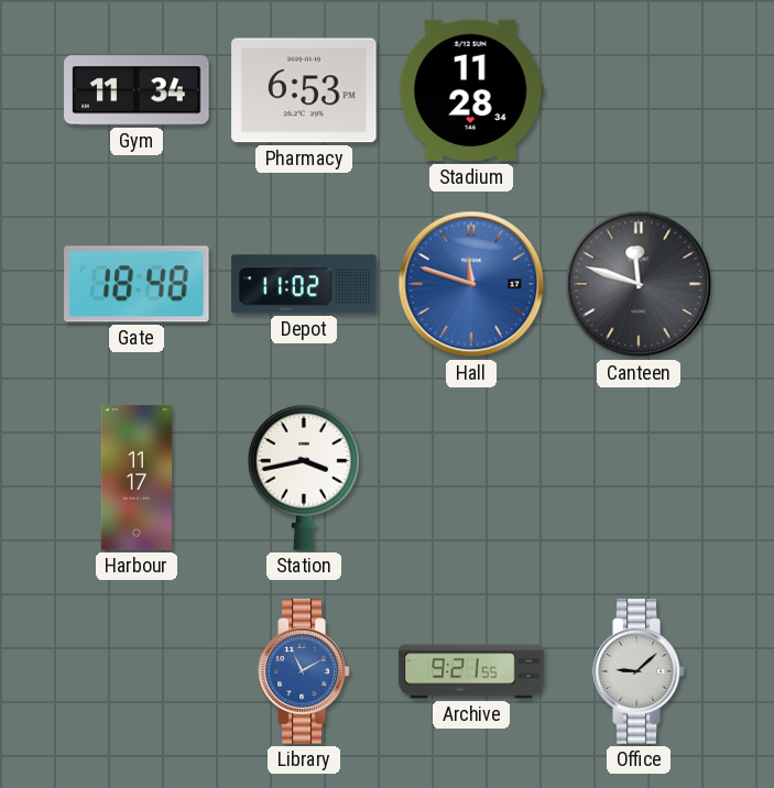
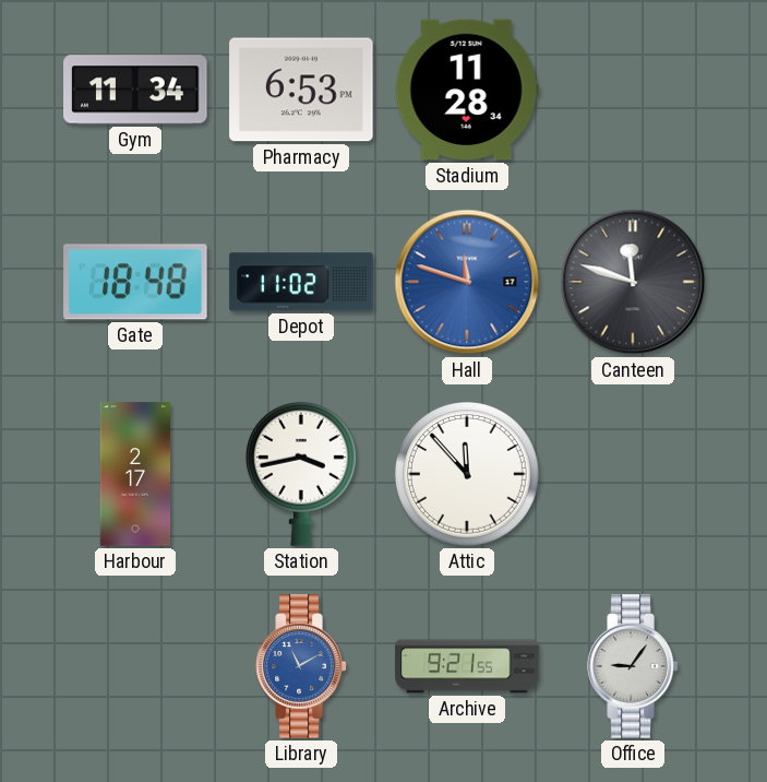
Harbour: 11:17 -> 2:17
Attic: none -> 11:53
Office: 9:08 -> 9:06
